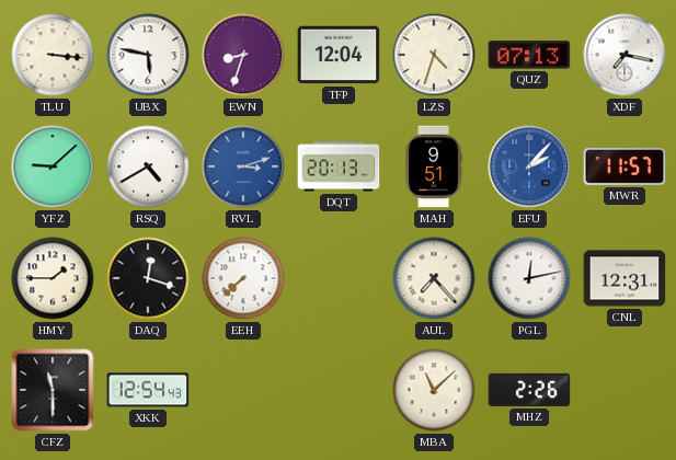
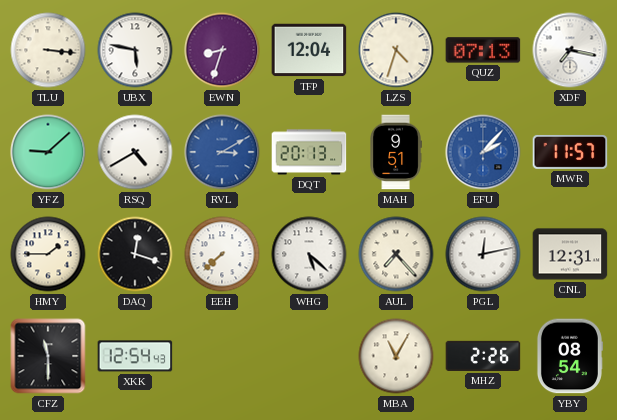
RVL: 3:12 -> 3:10
WHG: none -> 5:22
MBA: 11:08 -> 11:05
YBY: none -> 08:54
